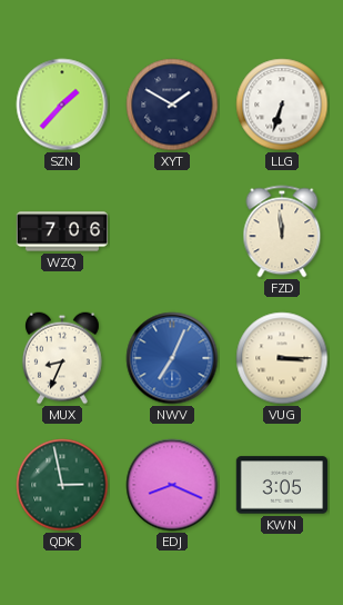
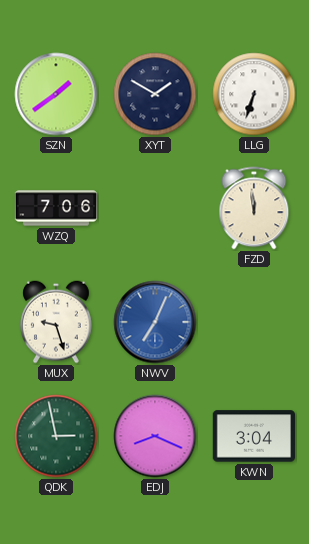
SZN: 1:37 -> 1:39
MUX: 8:34 -> 9:27
VUG: 3:15 -> none
KWN: 3:05 -> 3:04
